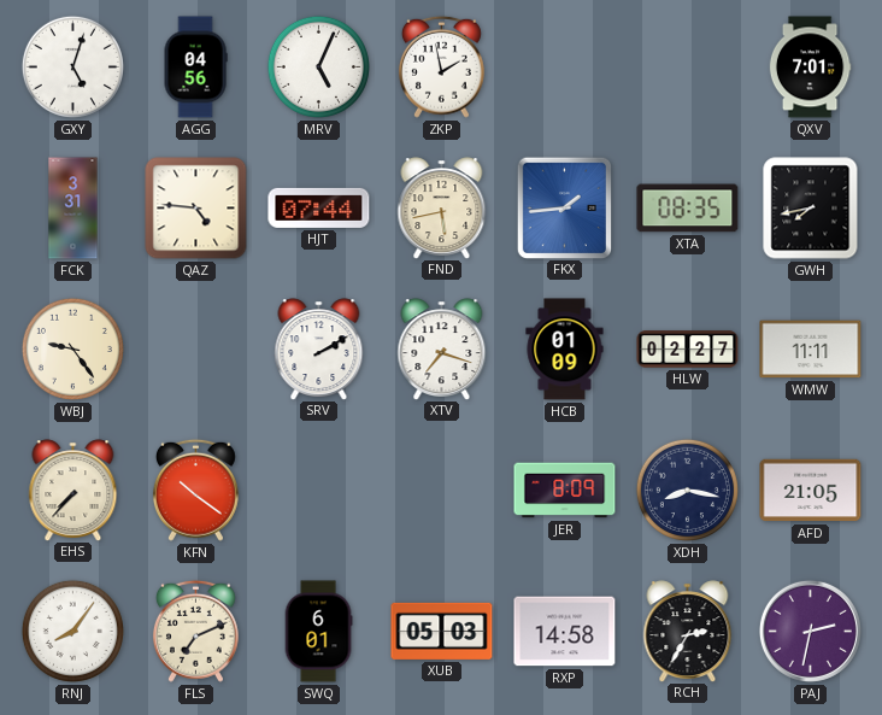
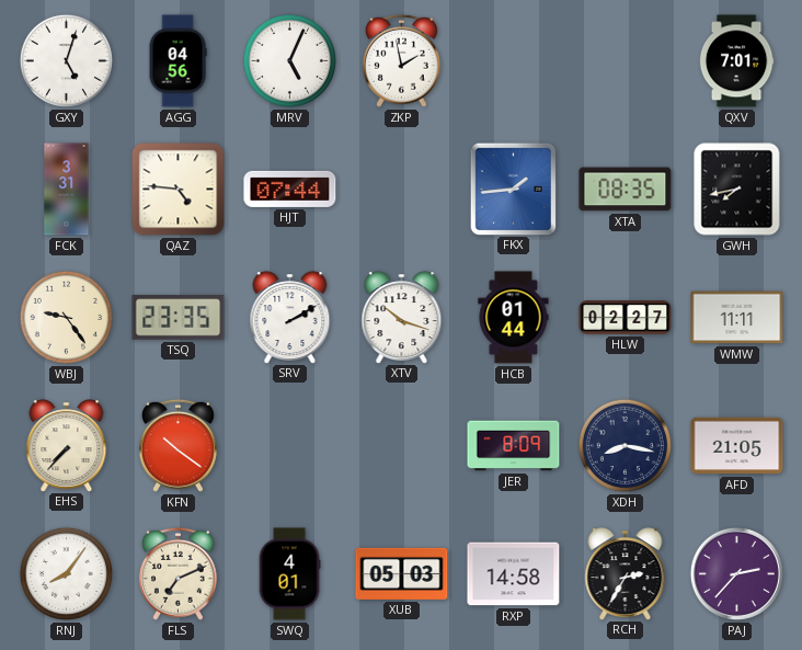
FND: 5:43 -> none
TSQ: none -> 23:35
XTV: 7:18 -> 10:18
HCB: 01:09 -> 01:44
SWQ: 6:01 -> 4:01
PAJ: 2:32 -> 2:37
